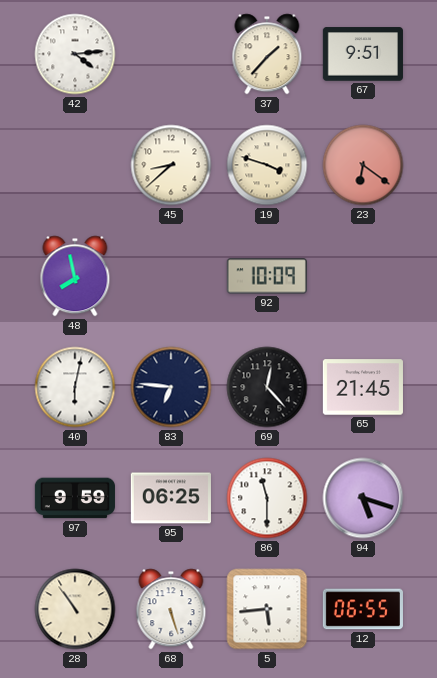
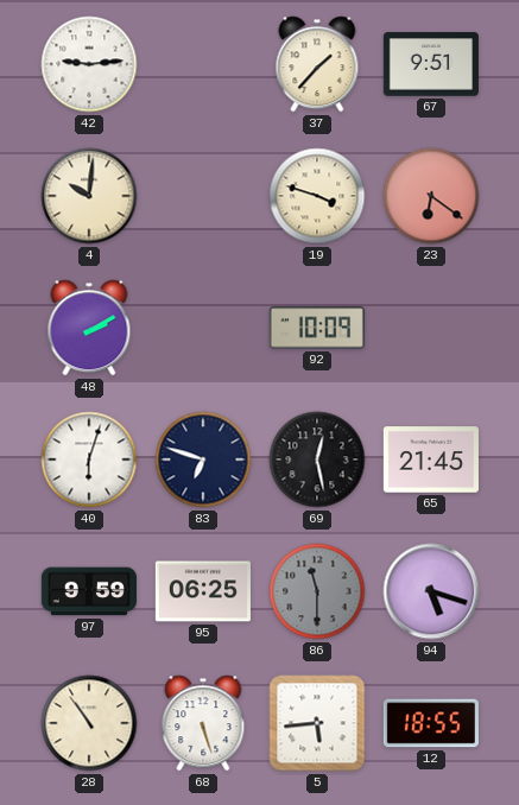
42: 4:14 -> 9:14
4: none -> 10:01
45: 8:38 -> none
48: 7:58 -> 2:10
40: 6:02 -> 6:03
83: 6:46 -> 6:48
69: 12:23 -> 12:28
86 dial: white -> grey
12: 06:55 -> 18:55
